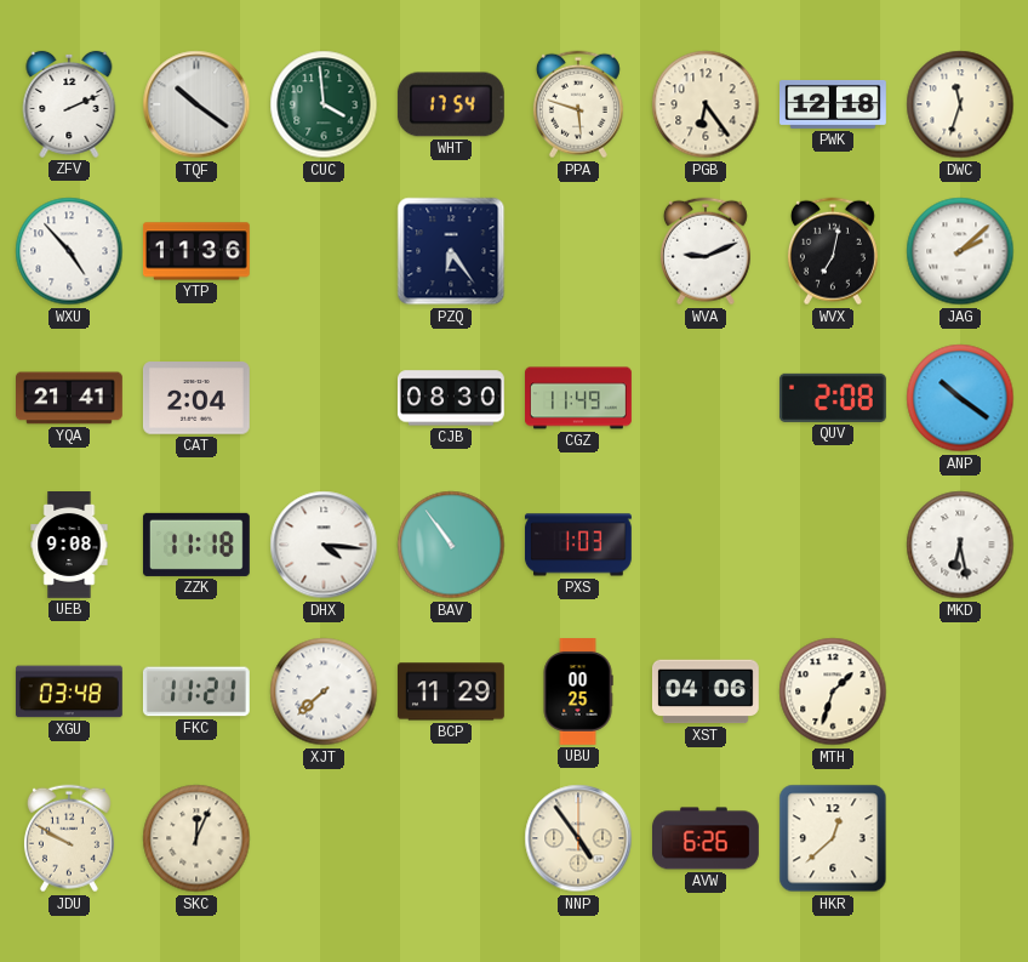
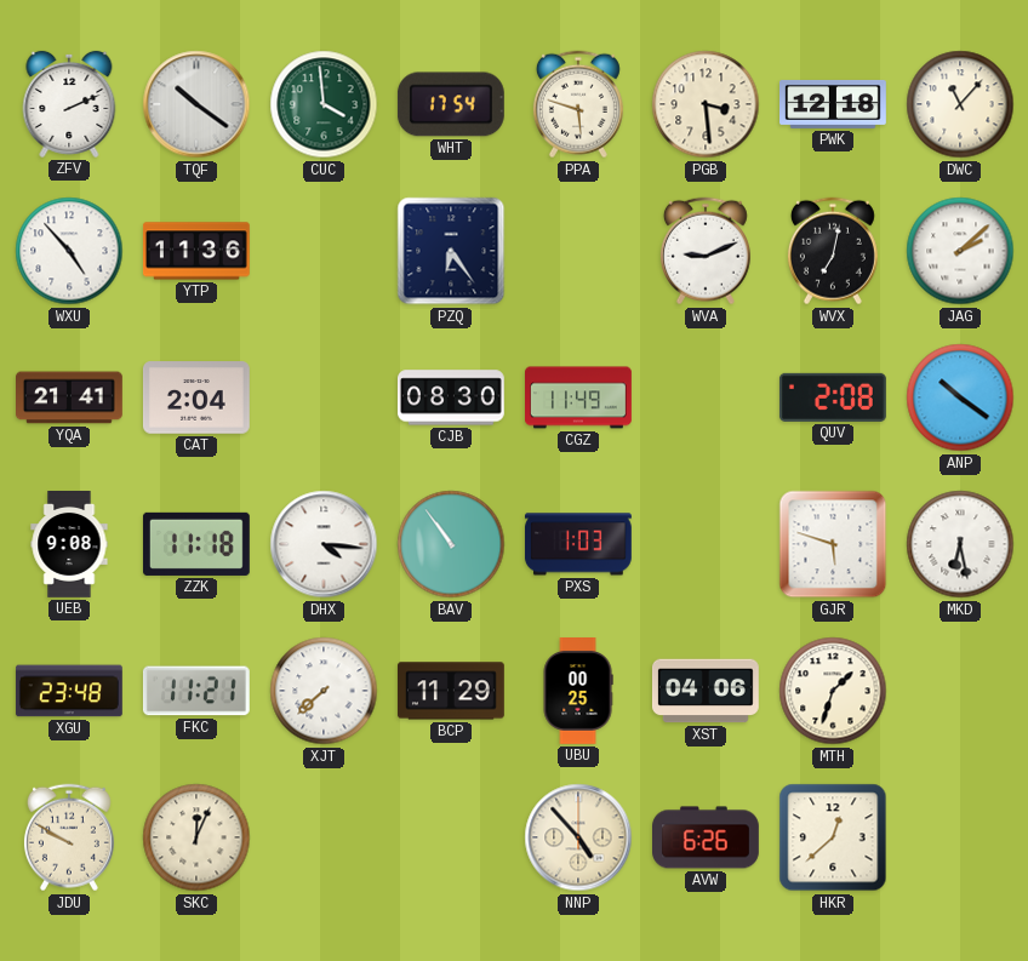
PGB: 6:24 -> 3:29
DWC: 11:33 -> 11:07
GJR: none -> 5:48
XGU: 03:48 -> 23:48
NNP: 4:54 -> 4:53
